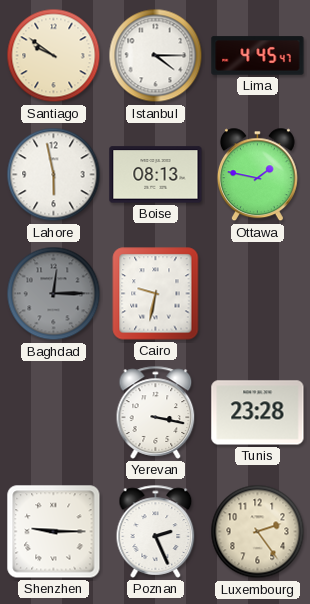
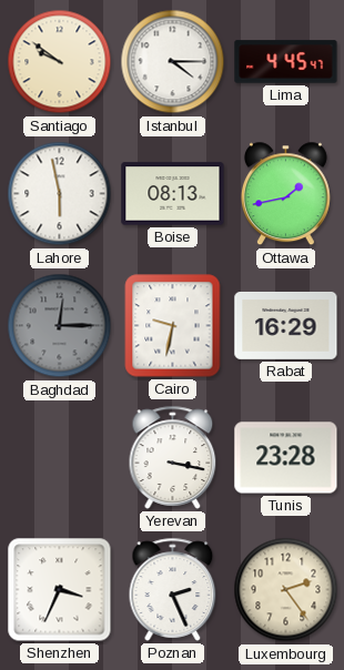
Ottawa: 1:47 -> 1:43
Rabat: none -> 16:29
Shenzhen: 9:15 -> 3:34
